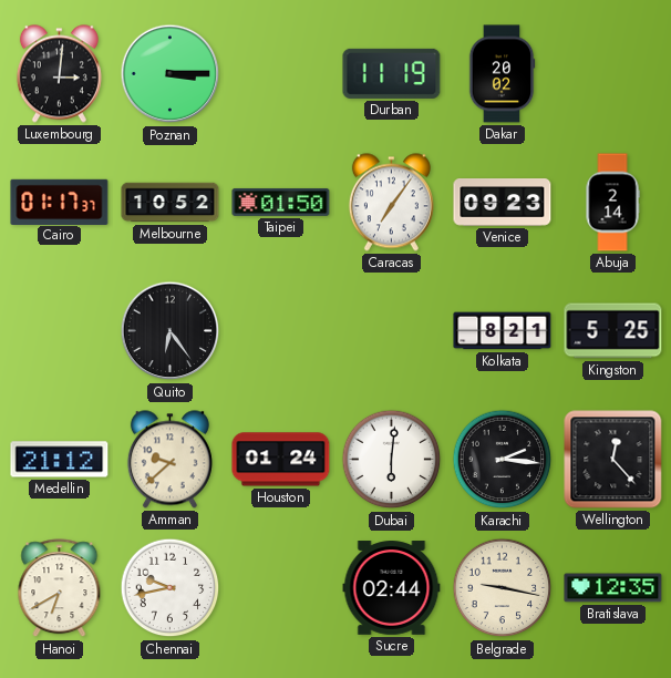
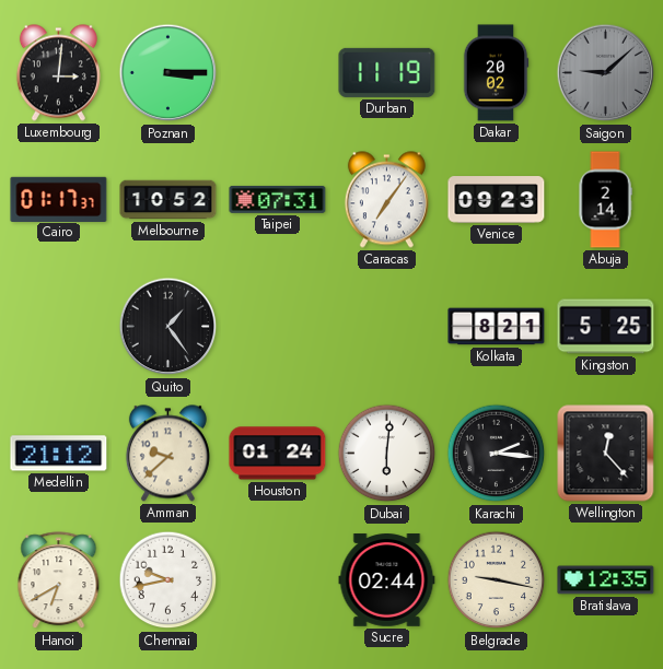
Saigon: none -> 9:08
Taipei: 01:50 -> 07:31
Quito: 6:24 -> 1:24
